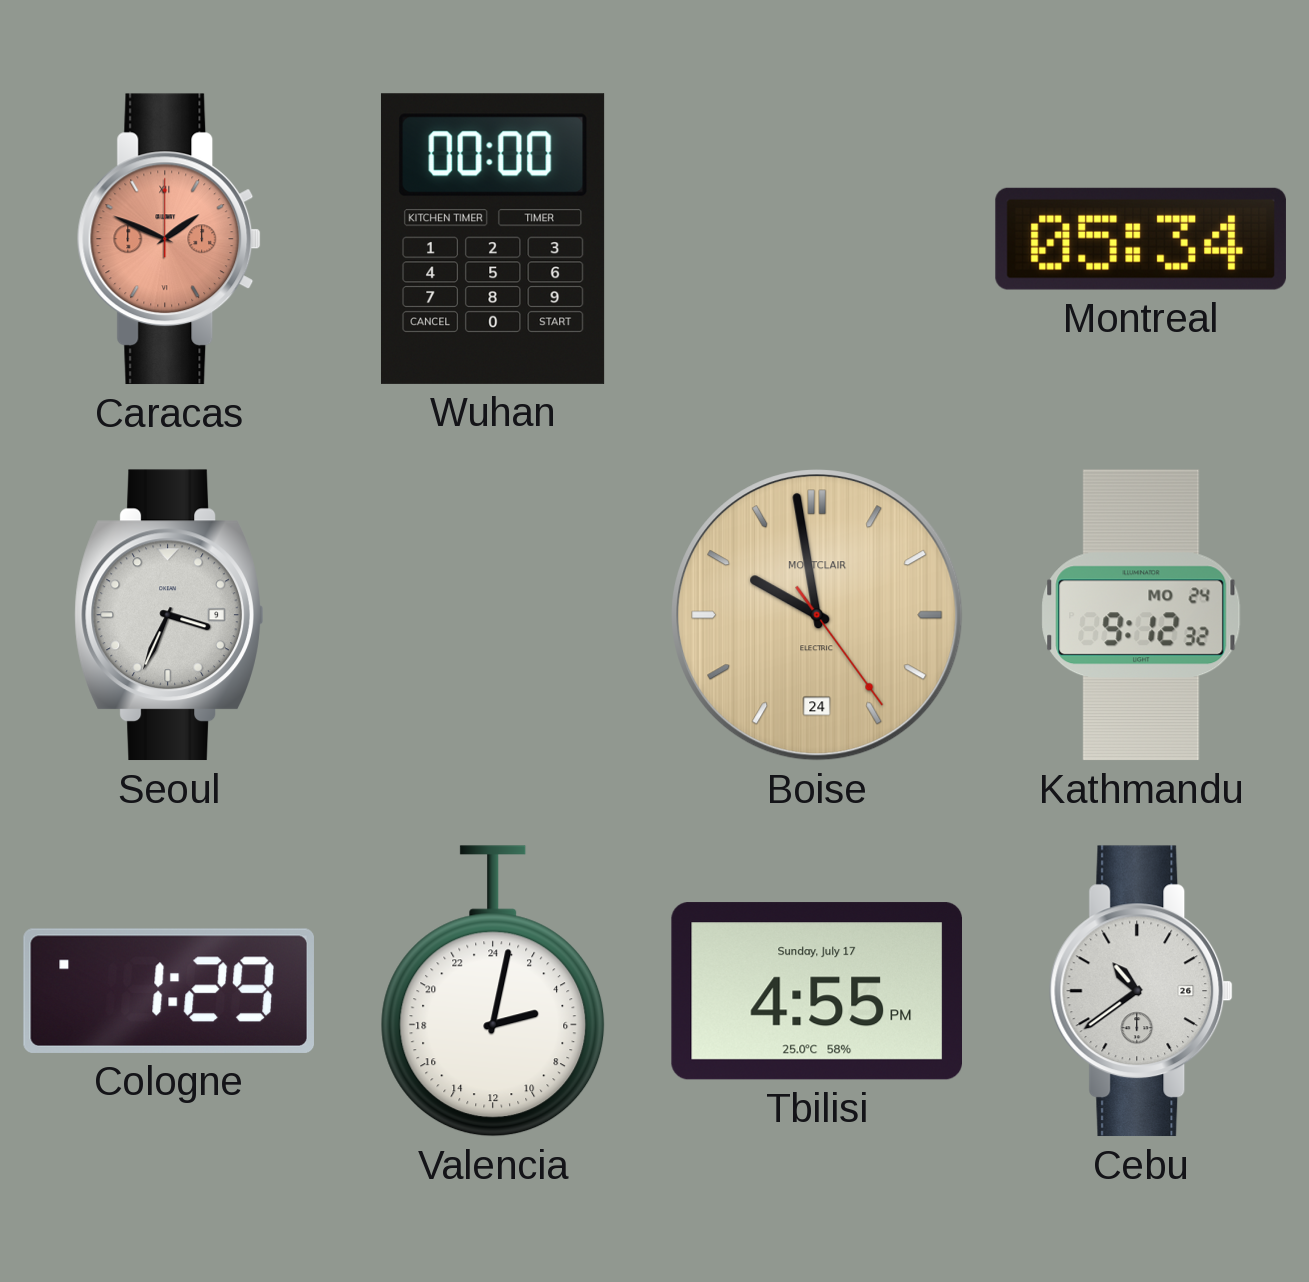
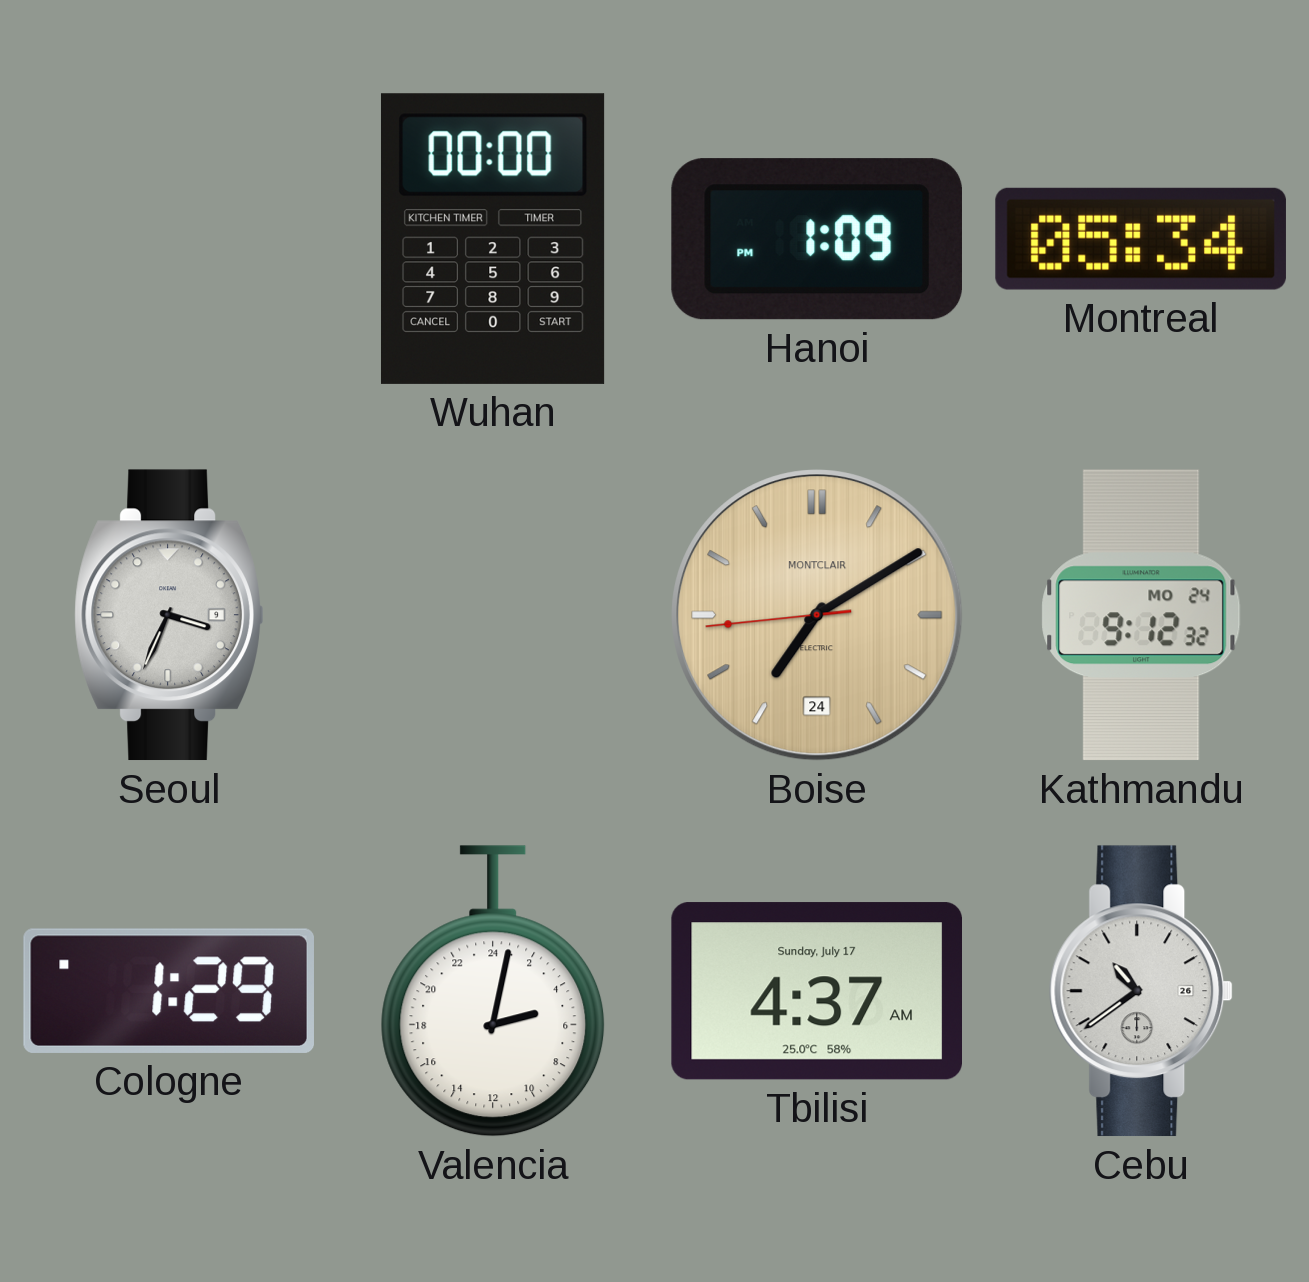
Caracas: 1:49 -> none
Hanoi: none -> 1:09
Boise: 9:58 -> 7:09
Tbilisi: 4:55 -> 4:37
